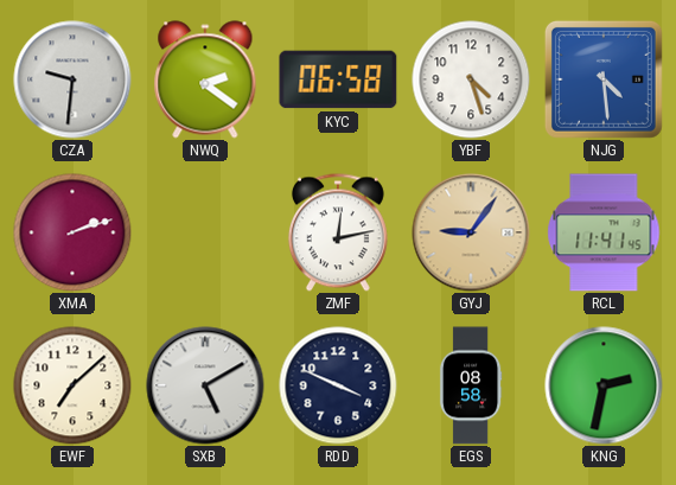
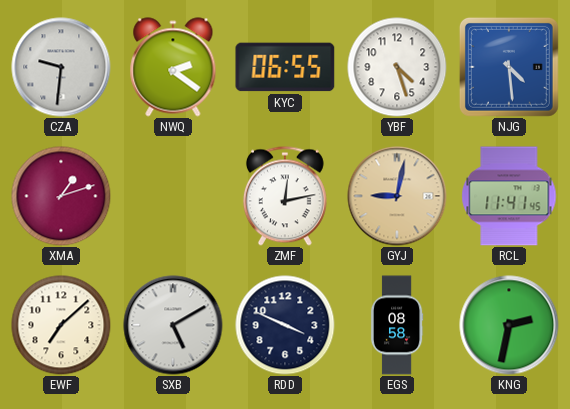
KYC: 06:58 -> 06:55
XMA: 2:12 -> 1:12
GYJ: 9:06 -> 9:02
